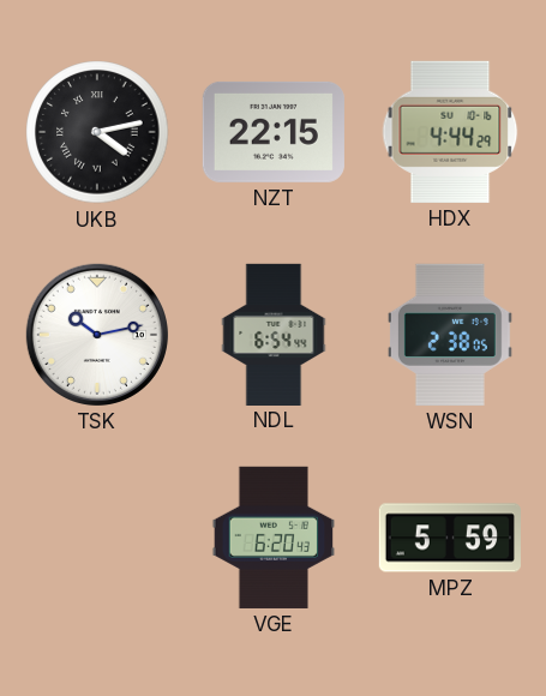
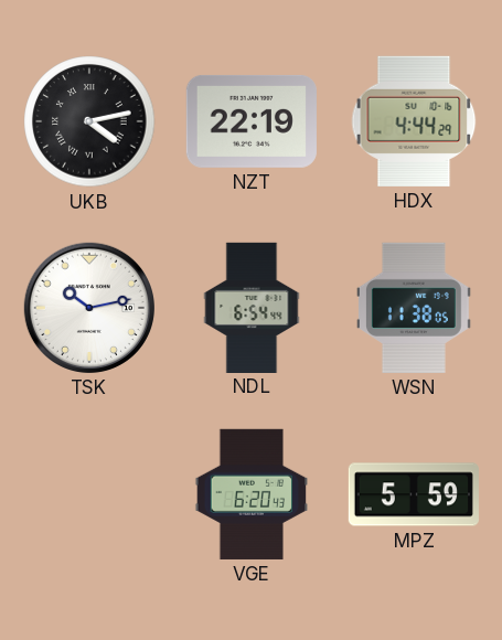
NZT: 22:15 -> 22:19
WSN: 2:38 -> 11:38
